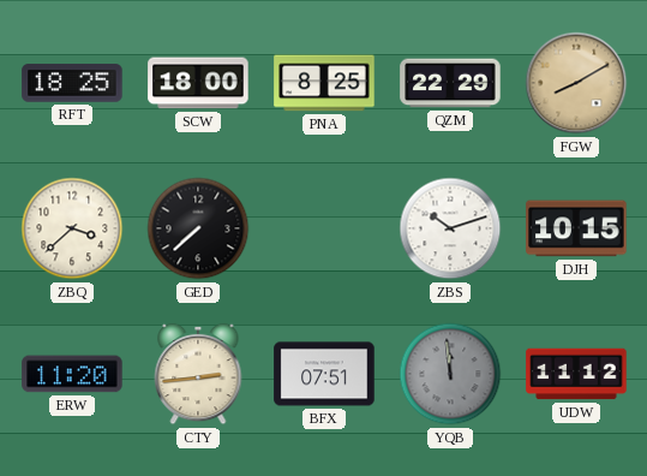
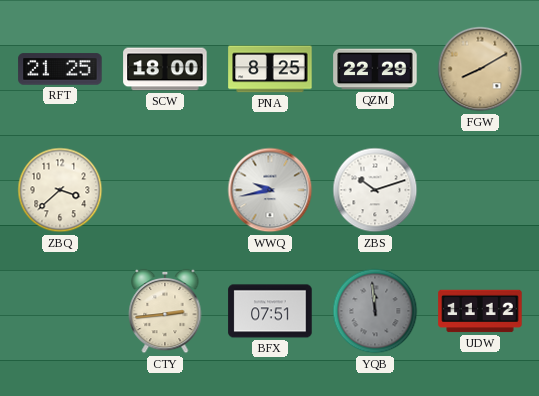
RFT: 18:25 -> 21:25
GED: 7:38 -> none
WWQ: none -> 9:43
DJH: 10:15 -> none
ERW: 11:20 -> none
